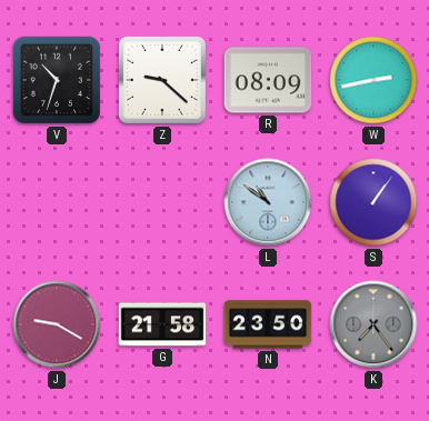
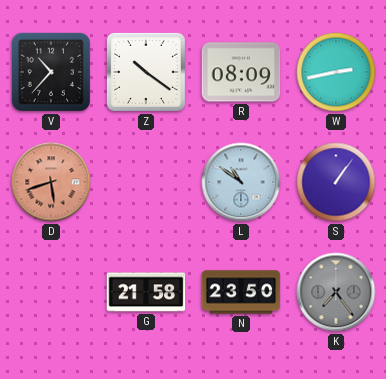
V: 10:33 -> 10:37
Z: 9:22 -> 10:21
D: none -> 5:42
J: 9:20 -> none
